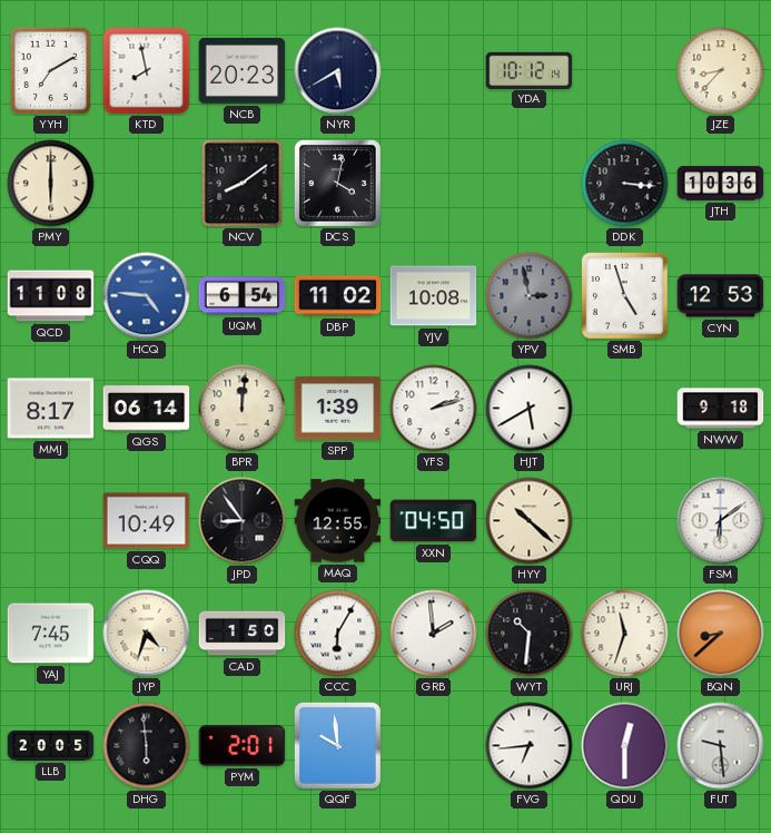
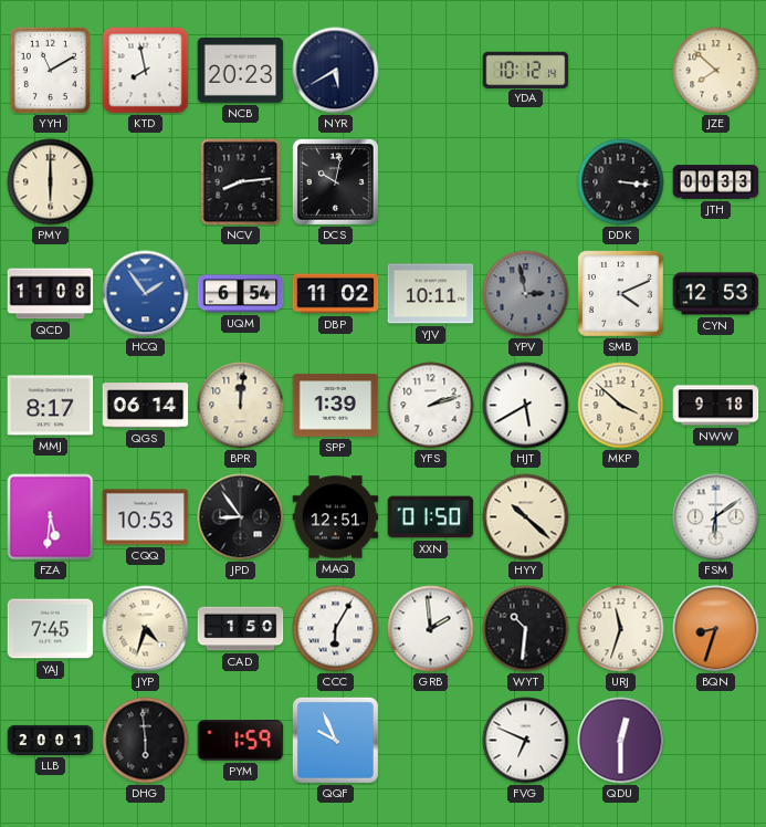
YYH: 7:10 -> 11:10
JZE: 8:37 -> 7:52
NCV: 8:09 -> 8:14
DCS: 4:02 -> 10:02
JTH: 10:36 -> 00:33
HCQ: 4:46 -> 1:54
YJV: 10:08 -> 10:11
SMB: 4:57 -> 4:11
MKP: none -> 3:52
FZA: none -> 5:31
CQQ: 10:49 -> 10:53
MAQ: 12:55 -> 12:51
XXN: 04:50 -> 01:50
BQN: 8:38 -> 8:33
LLB: 20:05 -> 20:01
PYM: 2:01 -> 1:59
QQF: 9:59 -> 9:56
FVG: 6:44 -> 6:49
FUT: 9:29 -> none
